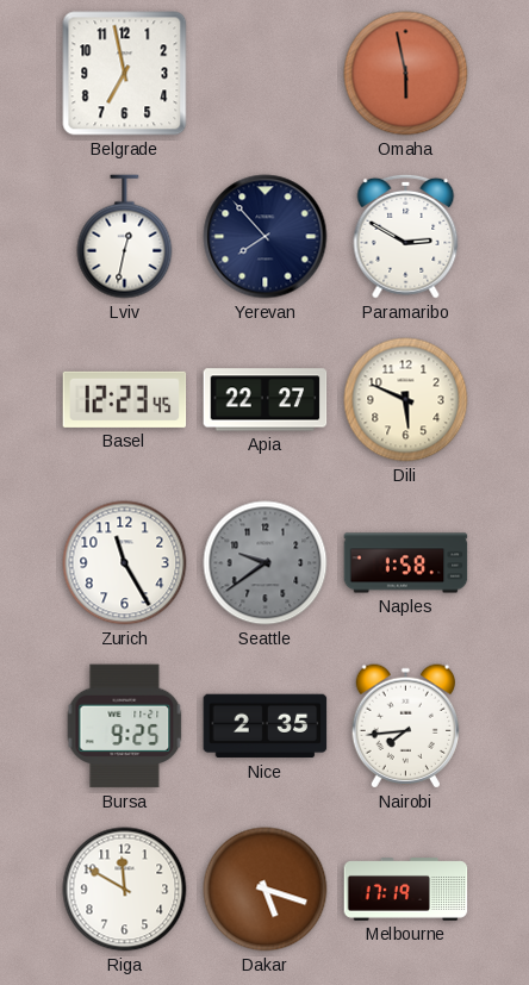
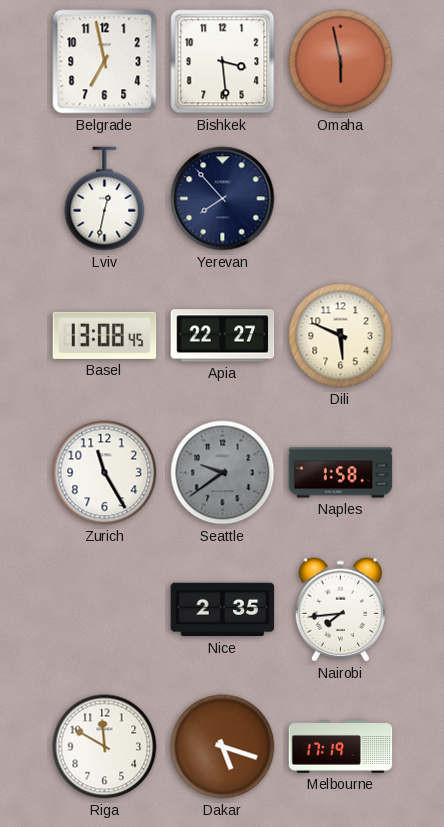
Bishkek: none -> 3:29
Paramaribo: 2:50 -> none
Basel: 12:23 -> 13:08
Bursa: 9:25 -> none
